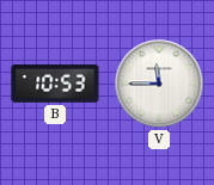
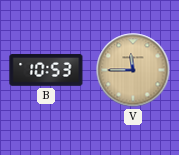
V dial: white -> champagne
